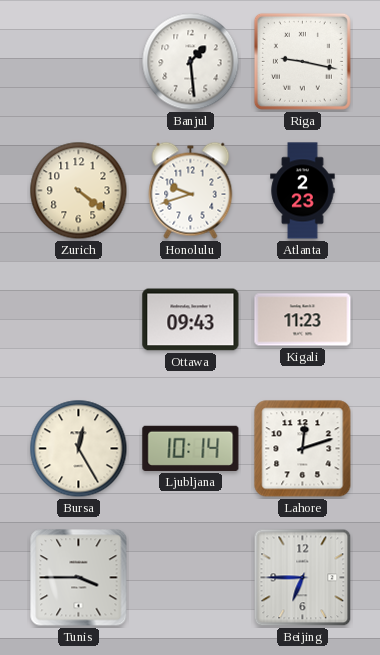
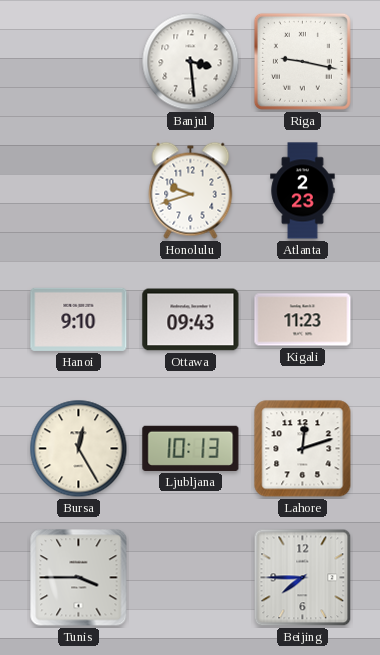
Banjul: 1:29 -> 3:29
Zurich: 4:21 -> none
Hanoi: none -> 9:10
Ljubljana: 10:14 -> 10:13
Beijing: 6:45 -> 7:45
